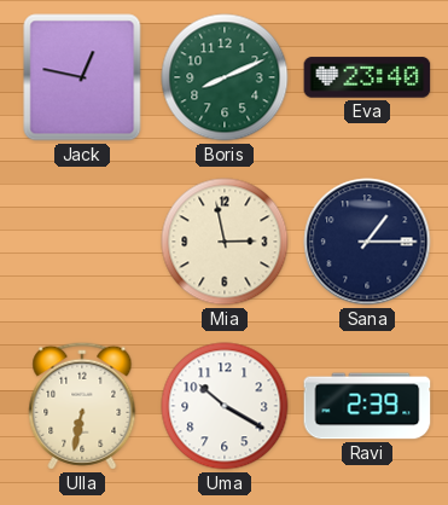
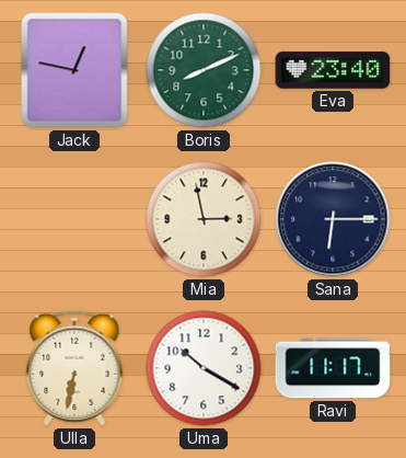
Sana: 1:15 -> 6:15
Ravi: 2:39 -> 11:17
